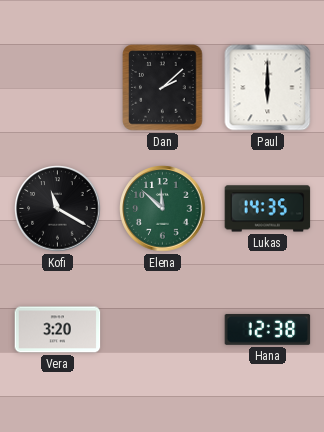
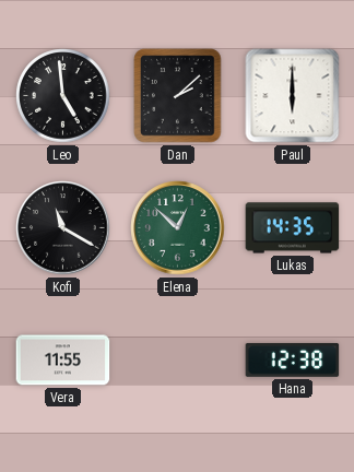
Leo: none -> 4:59
Elena: 11:52 -> 12:52
Vera: 3:20 -> 11:55
